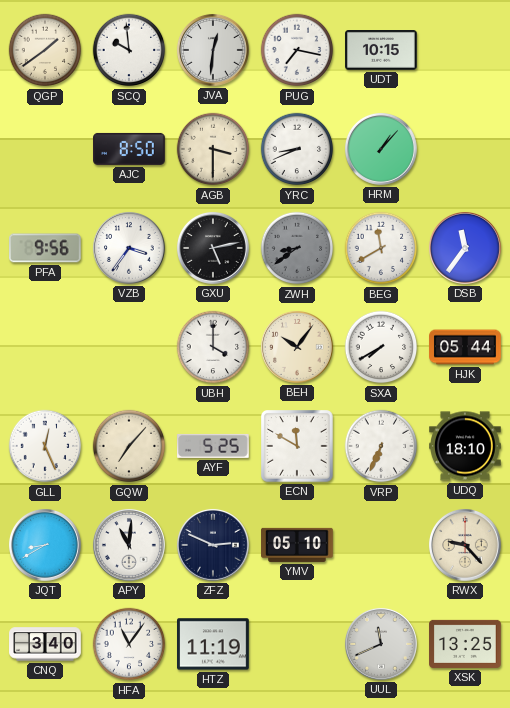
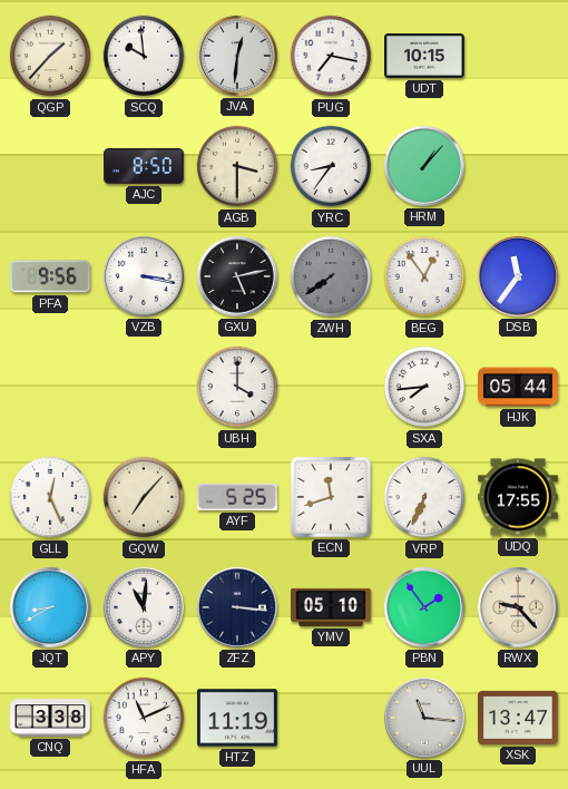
QGP: 1:39 -> 1:37
YRC: 8:41 -> 8:36
VZB: 3:36 -> 3:17
ZWH: 8:39 -> 7:39
BEG: 11:40 -> 12:54
BEH: 10:06 -> none
SXA: 7:40 -> 7:44
ECN: 11:50 -> 11:42
UDQ: 18:10 -> 17:55
ZFZ: 2:49 -> 3:16
PBN: none -> 1:54
CNQ: 3:40 -> 3:38
HFA: 11:06 -> 11:11
UUL: 11:41 -> 11:16
XSK: 13:25 -> 13:47
